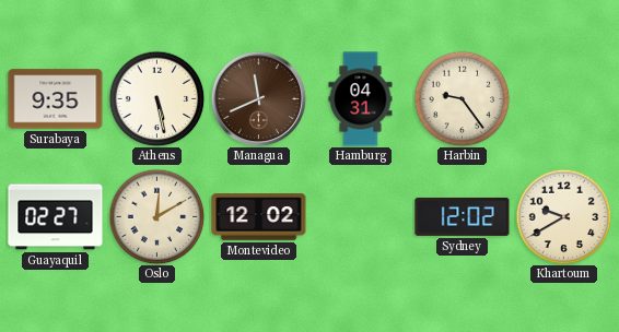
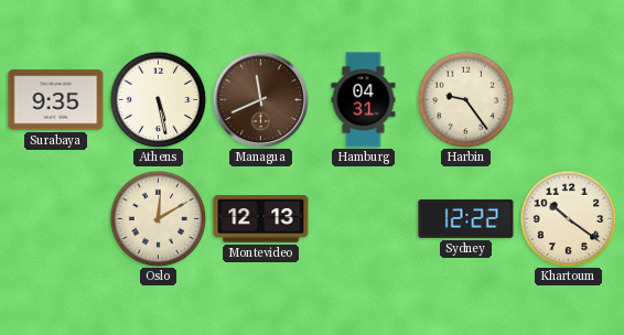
Guayaquil: 02:27 -> none
Montevideo: 12:02 -> 12:13
Sydney: 12:02 -> 12:22
Khartoum: 9:40 -> 10:21
